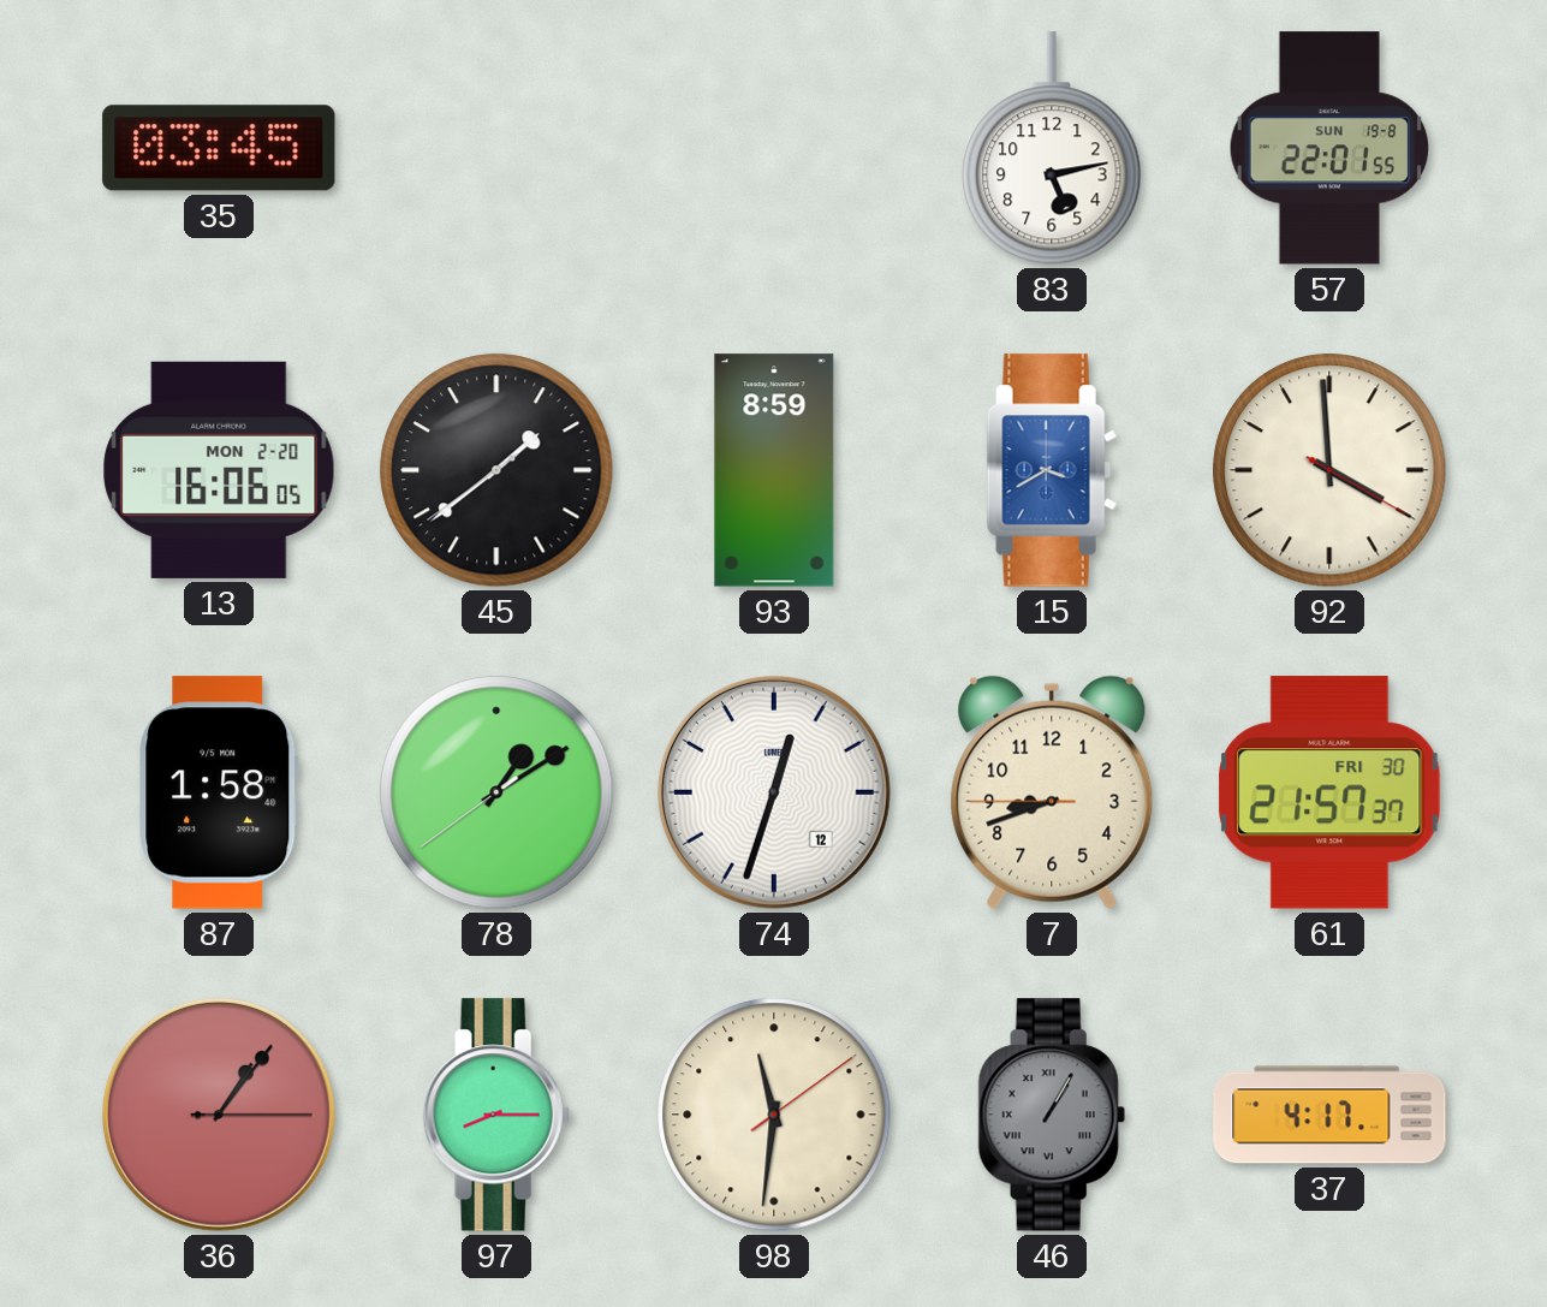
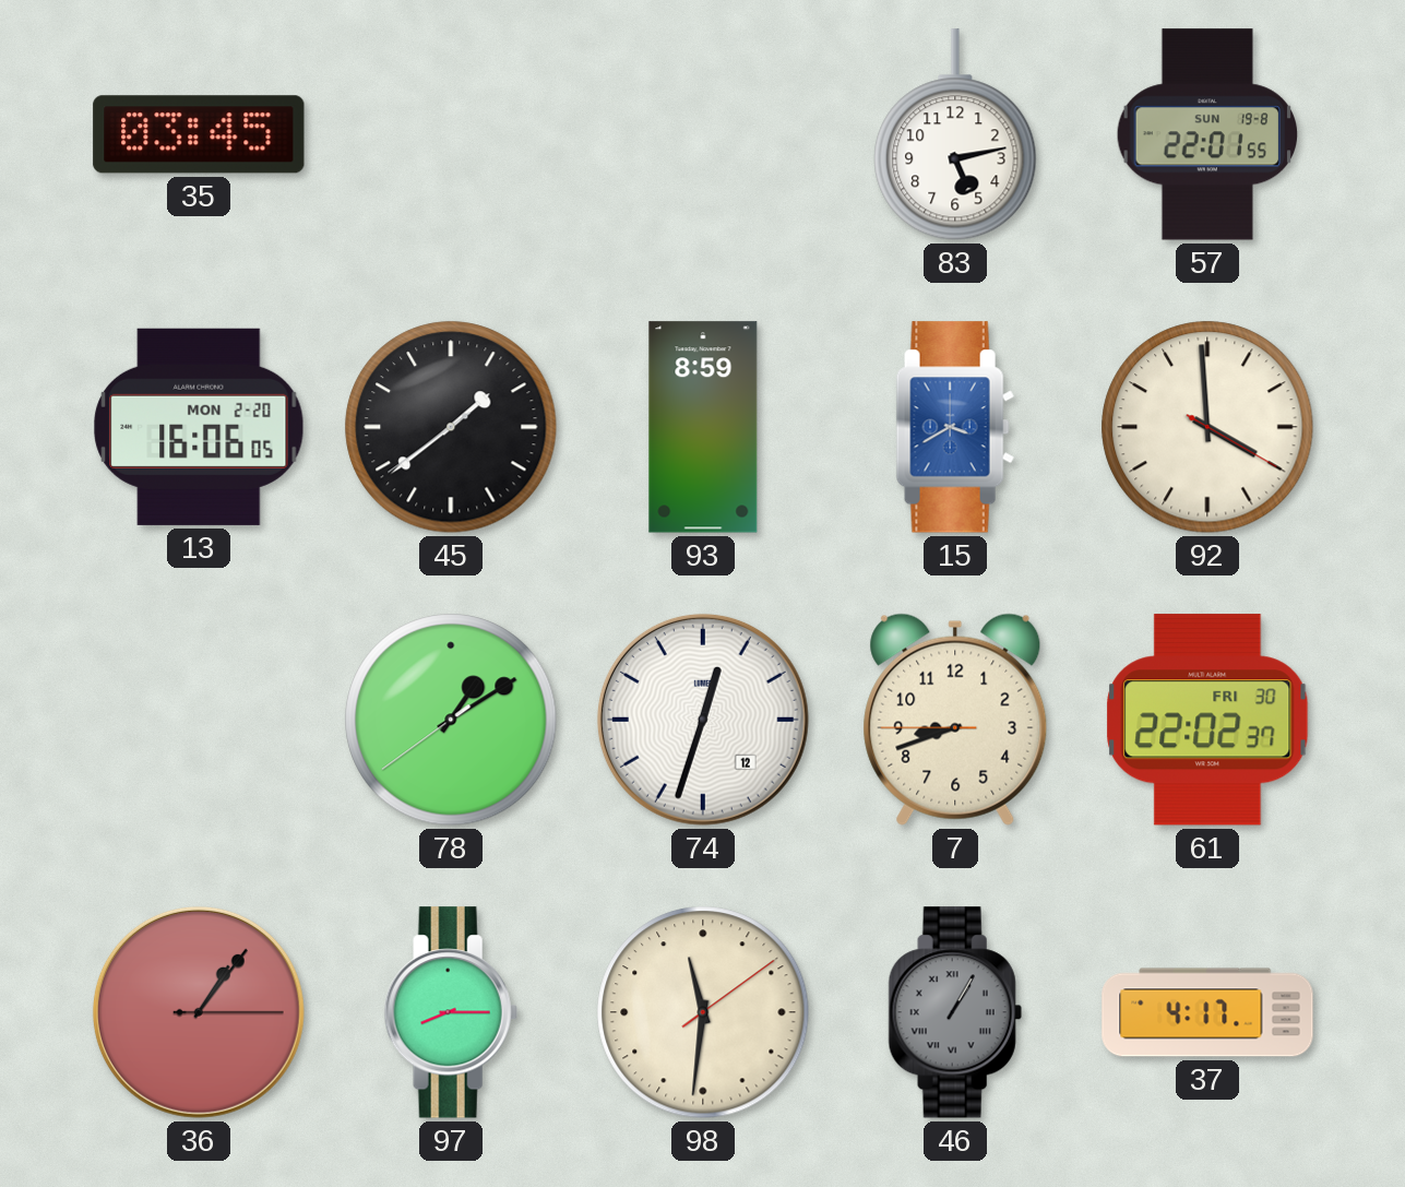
87: 1:58 -> none
61: 21:57 -> 22:02
